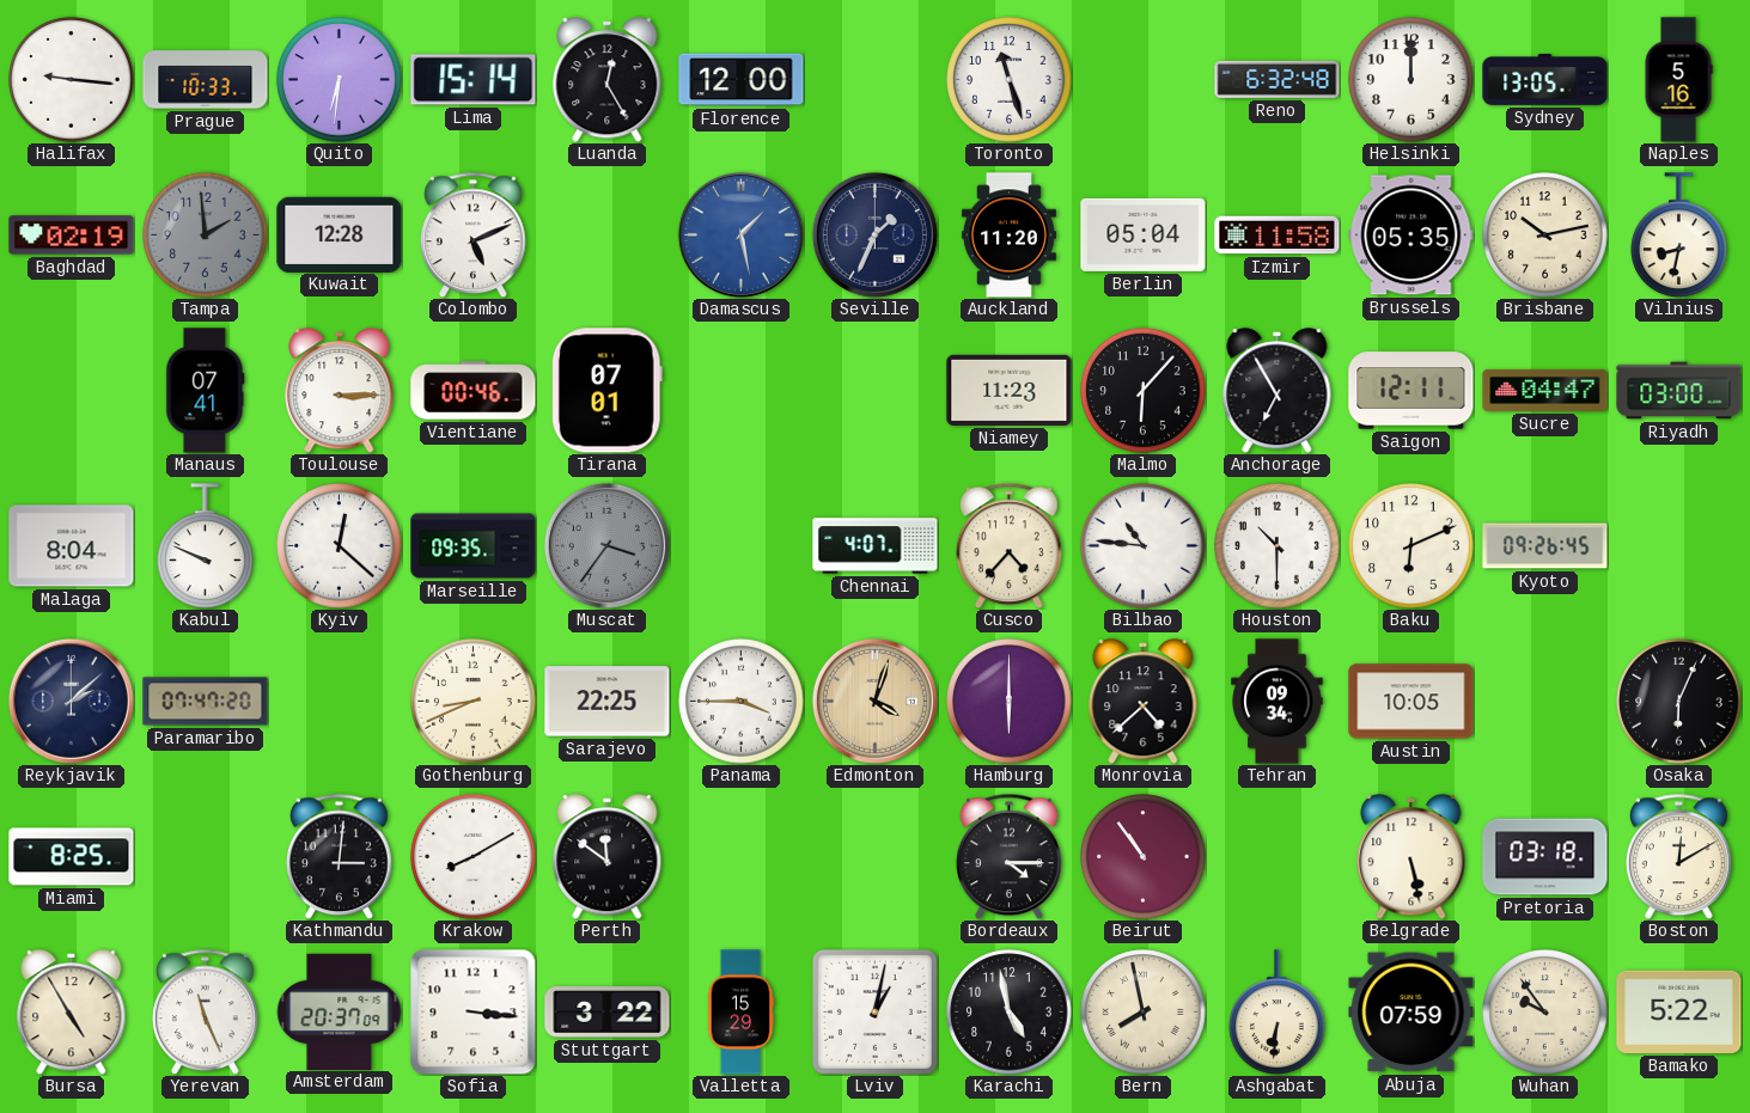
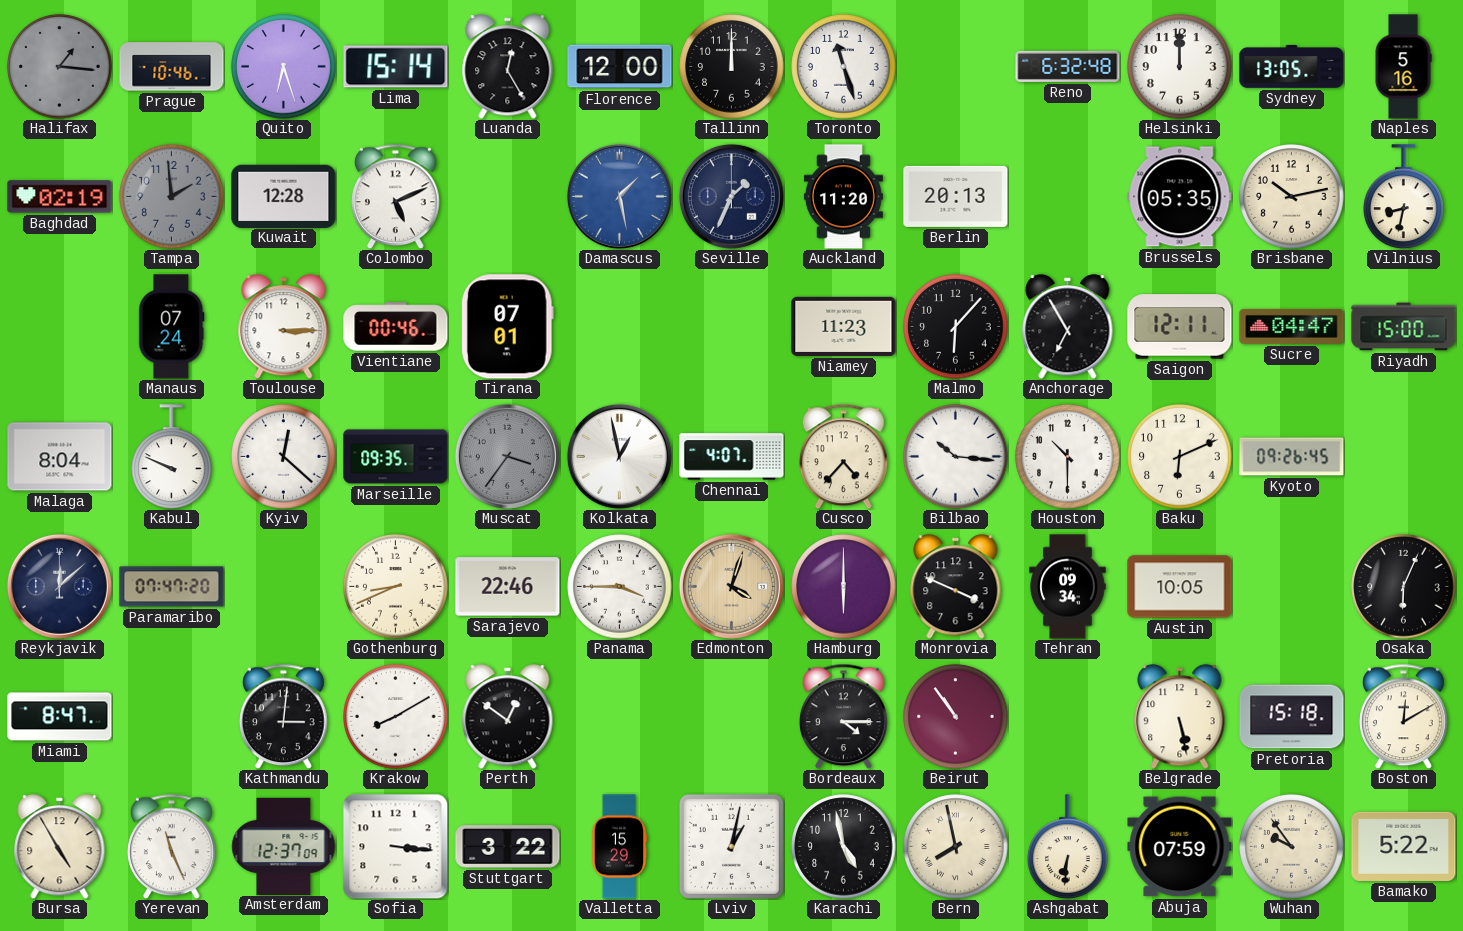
Halifax: 9:16 -> 1:16
Halifax dial: white -> grey
Prague: 10:33 -> 10:46
Quito: 6:31 -> 6:27
Tallinn: none -> 12:00
Berlin: 05:04 -> 20:13
Izmir: 11:58 -> none
Manaus: 07:41 -> 07:24
Riyadh: 03:00 -> 15:00
Kolkata: none -> 12:58
Bilbao: 10:46 -> 10:16
Reykjavik: 2:08 -> 12:08
Sarajevo: 22:25 -> 22:46
Monrovia: 4:38 -> 3:49
Miami: 8:25 -> 8:47
Perth: 11:51 -> 12:51
Pretoria: 03:18 -> 15:18
Amsterdam: 20:37 -> 12:37
